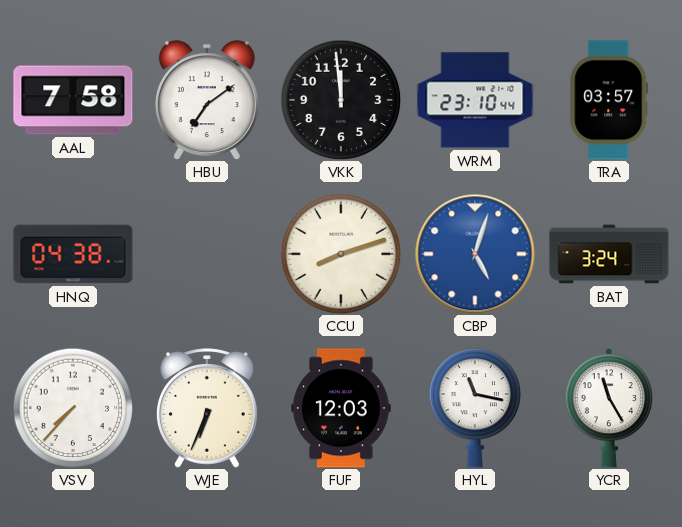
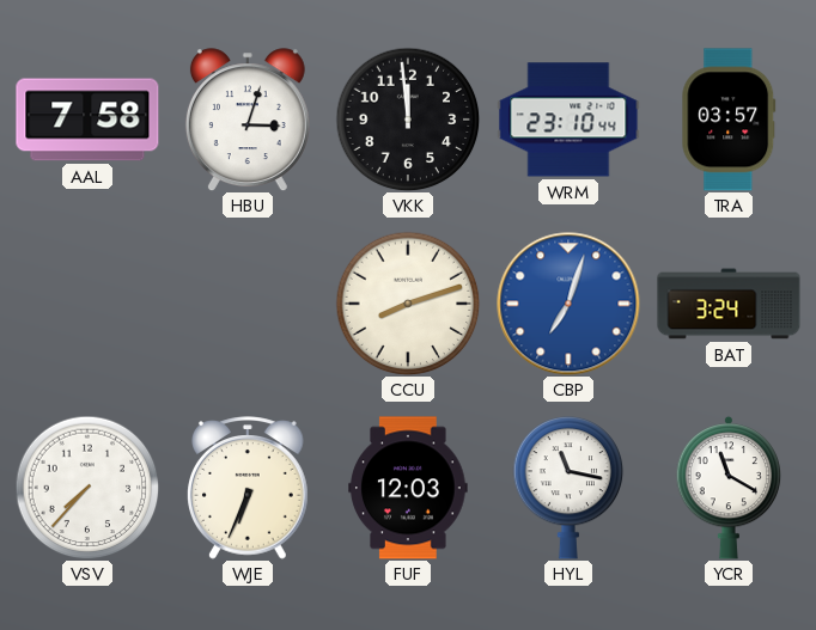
HBU: 7:09 -> 3:03
HNQ: 04:38 -> none
CBP: 5:03 -> 7:03
YCR: 11:25 -> 11:20
